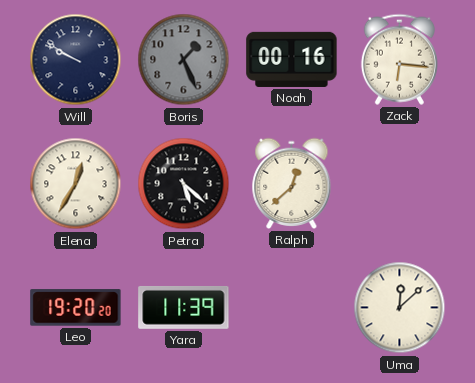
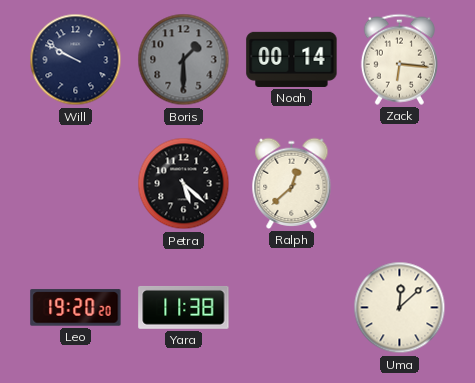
Boris: 1:26 -> 1:30
Noah: 00:16 -> 00:14
Elena: 12:35 -> none
Yara: 11:39 -> 11:38
